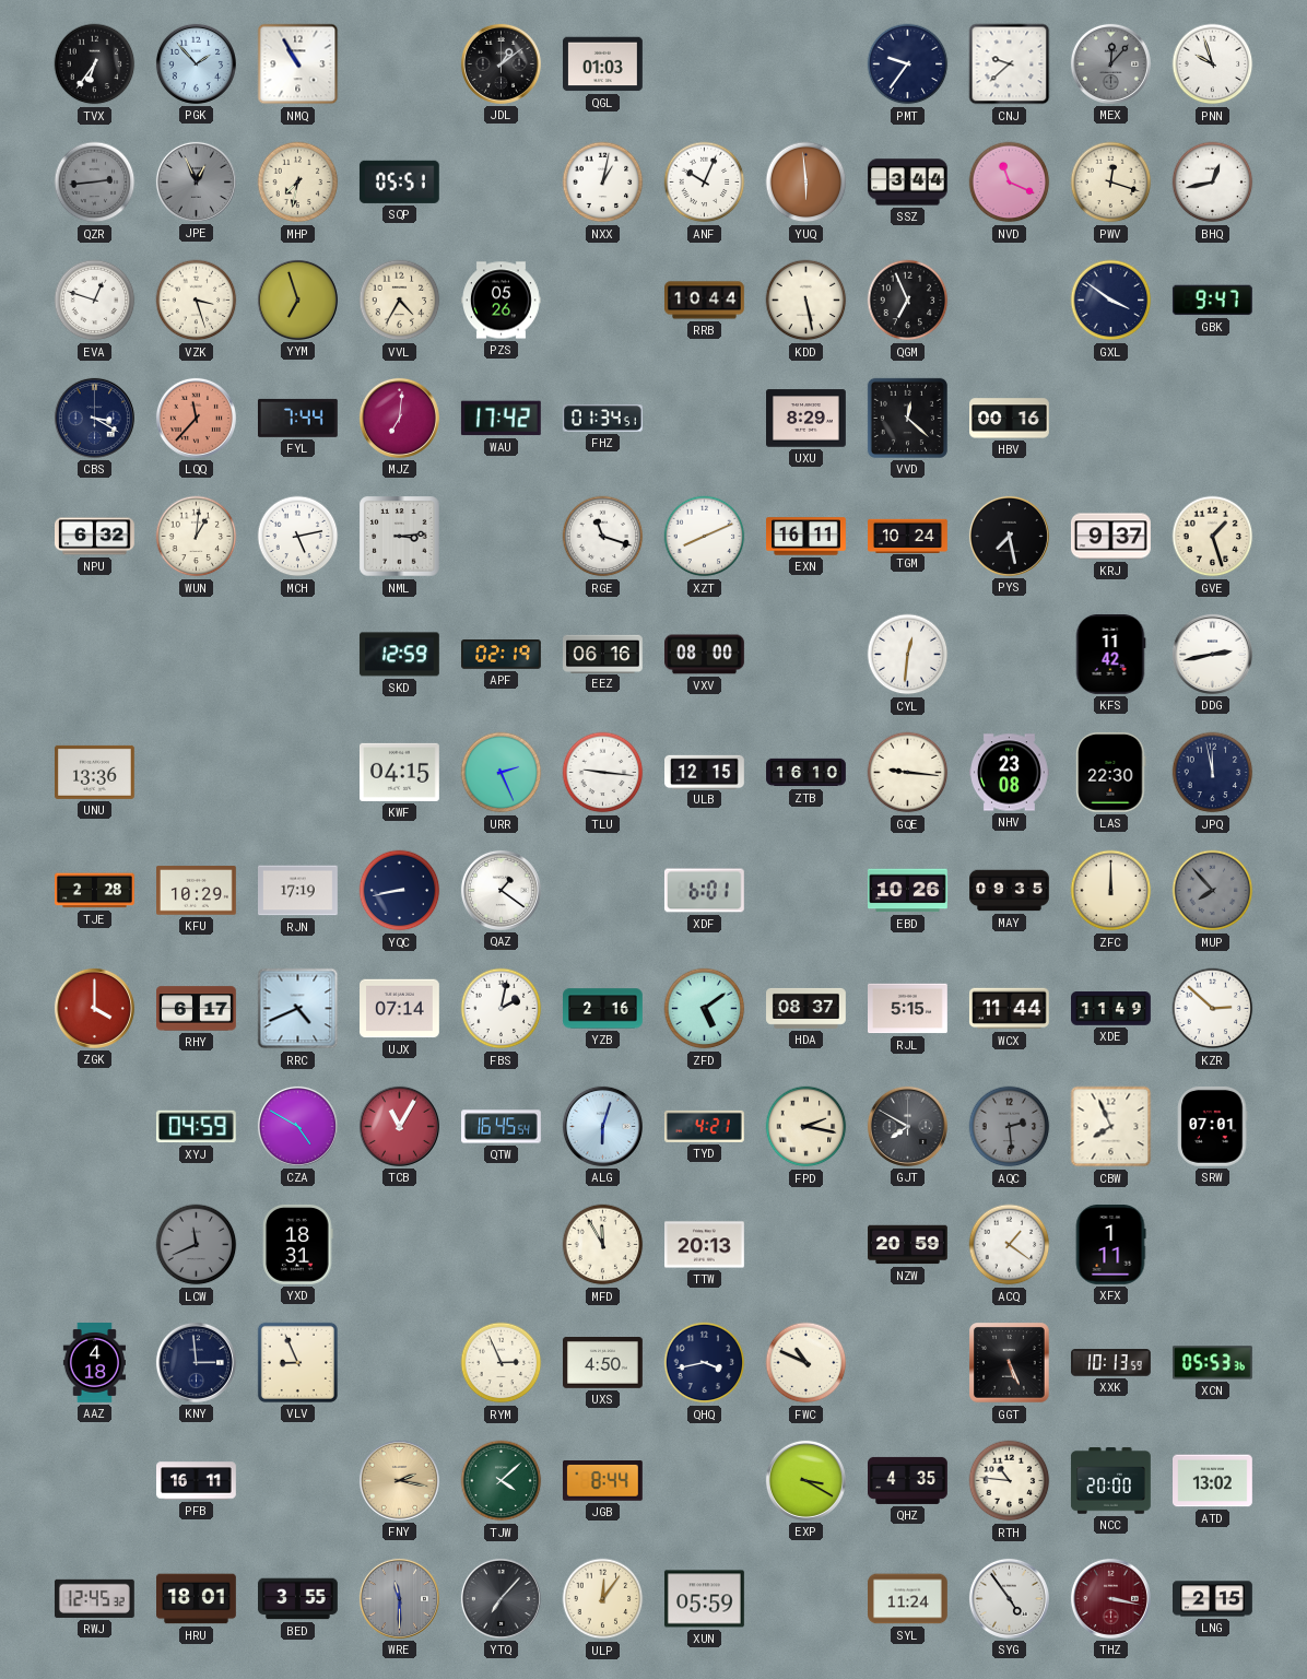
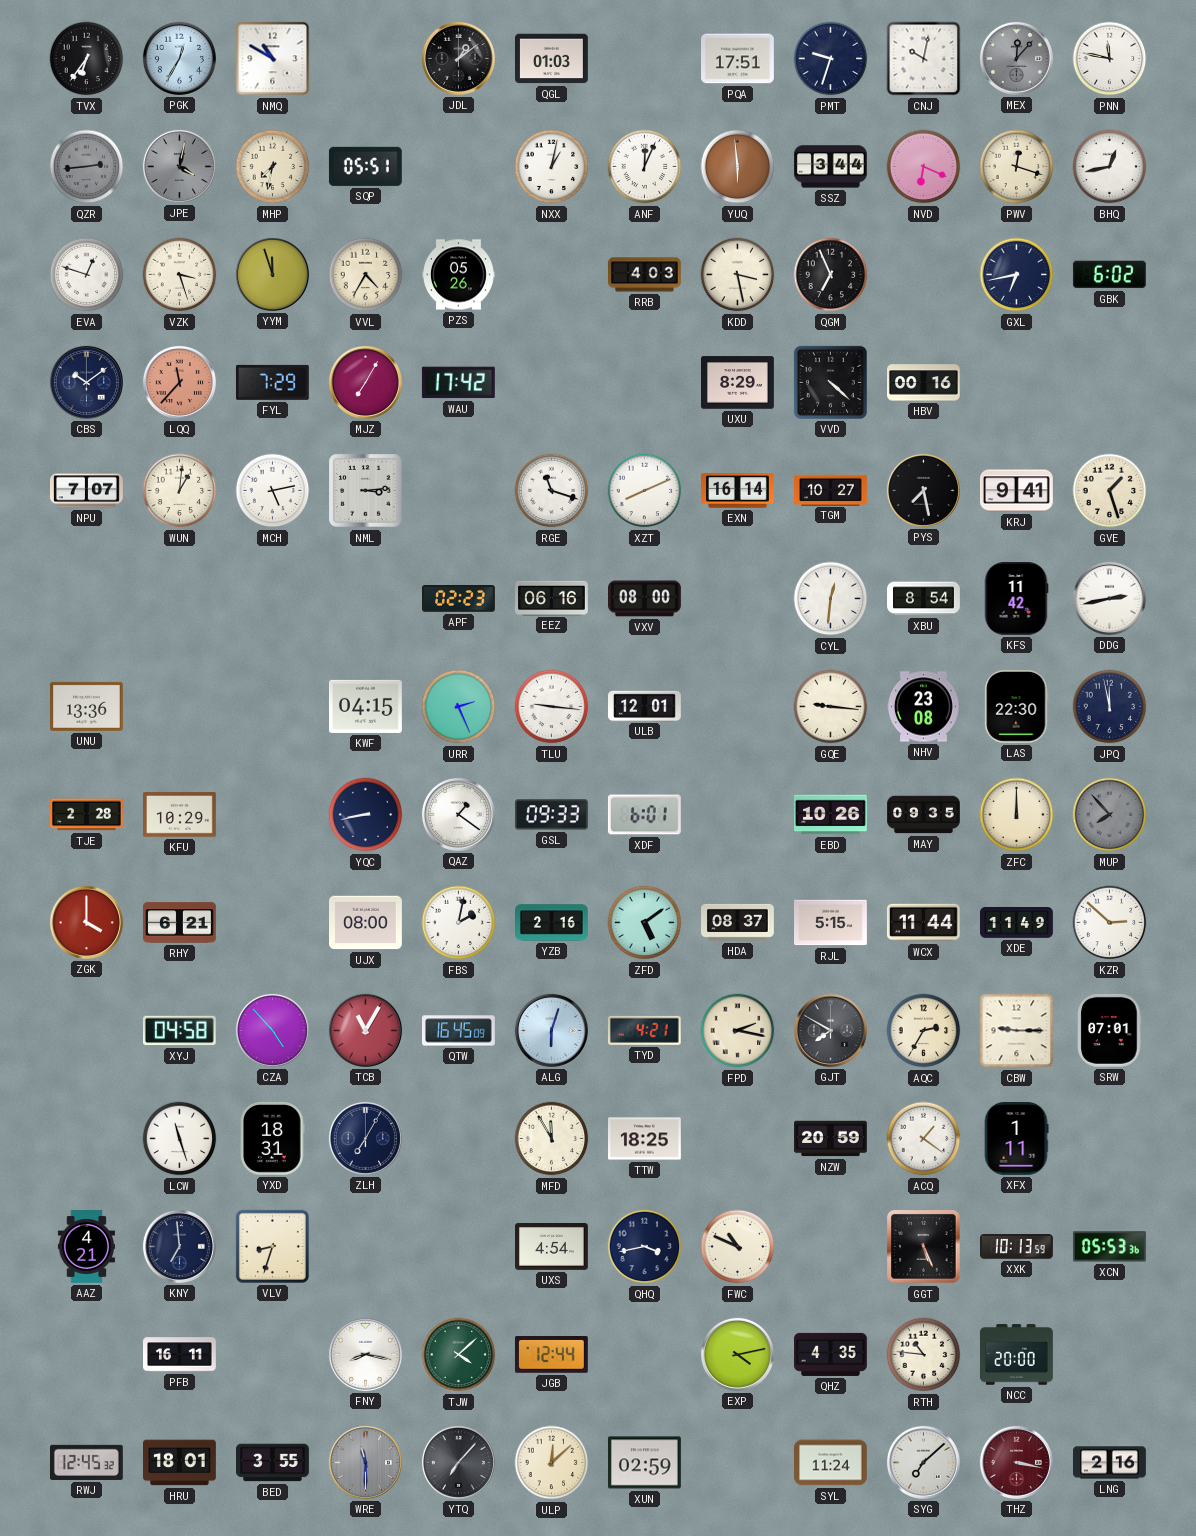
PGK: 1:53 -> 12:35
NMQ: 10:55 -> 10:50
PQA: none -> 17:51
PMT: 9:36 -> 9:33
CNJ: 9:38 -> 10:02
PNN: 9:57 -> 11:47
JPE: 12:56 -> 4:02
ANF: 10:04 -> 12:04
NVD: 11:19 -> 6:19
YYM: 6:57 -> 11:57
RRB: 10:44 -> 4:03
KDD: 5:28 -> 3:28
GXL: 3:51 -> 6:43
GBK: 9:47 -> 6:02
CBS: 3:20 -> 10:09
FYL: 7:44 -> 7:29
MJZ: 7:01 -> 7:05
FHZ: 01:34 -> none
VVD: 12:22 -> 4:22
NPU: 6:32 -> 7:07
EXN: 16:11 -> 16:14
TGM: 10:24 -> 10:27
KRJ: 9:37 -> 9:41
SKD: 12:59 -> none
APF: 02:19 -> 02:23
XBU: none -> 8:54
ULB: 12:15 -> 12:01
ZTB: 16:10 -> none
RJN: 17:19 -> none
GSL: none -> 09:33
RHY: 6:17 -> 6:21
RRC: 4:41 -> none
UJX: 07:14 -> 08:00
XYJ: 04:59 -> 04:58
CZA: 4:50 -> 4:53
QTW: 16:45:54 -> 16:45:09
AQC: 2:29 -> 2:35
AQC dial: grey -> cream
CBW: 7:56 -> 9:15
LCW: 11:41 -> 11:27
LCW dial: grey -> white
ZLH: none -> 7:05
TTW: 20:13 -> 18:25
AAZ: 4:18 -> 4:21
KNY: 2:59 -> 6:59
VLV: 8:56 -> 8:33
RYM: 2:56 -> none
UXS: 4:50 -> 4:54
FNY: 2:17 -> 8:17
FNY dial: champagne -> white
JGB: 8:44 -> 12:44
EXP: 3:20 -> 4:13
ATD: 13:02 -> none
ULP: 12:06 -> 12:08
XUN: 05:59 -> 02:59
SYG: 4:54 -> 7:08
LNG: 2:15 -> 2:16
